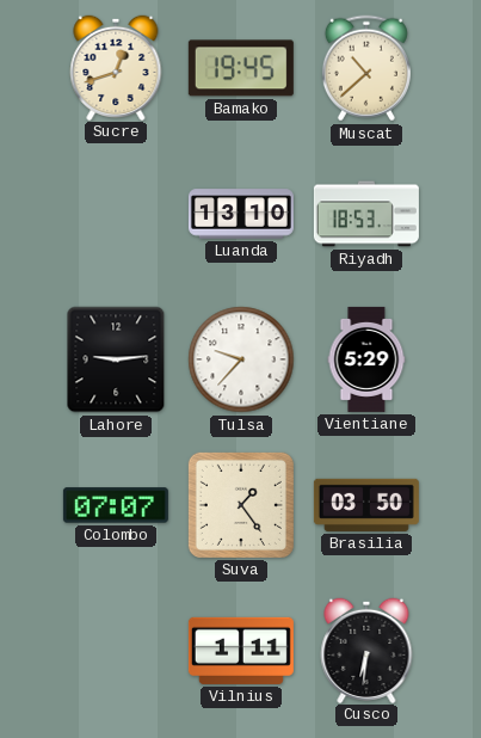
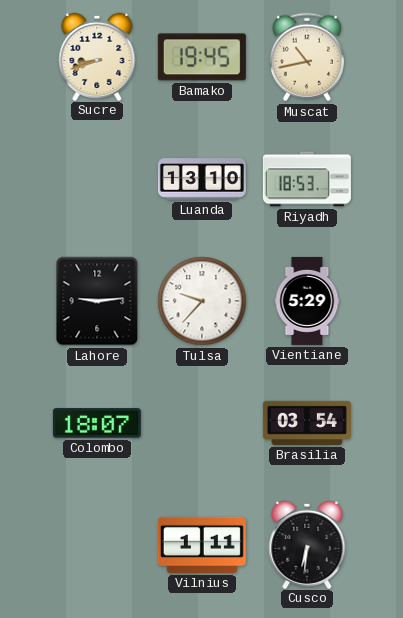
Sucre: 12:42 -> 8:42
Muscat: 10:38 -> 10:43
Colombo: 07:07 -> 18:07
Suva: 1:24 -> none
Brasilia: 03:50 -> 03:54
